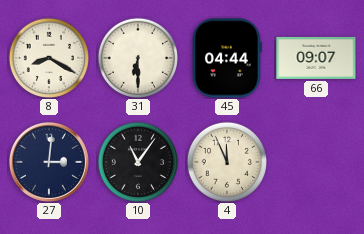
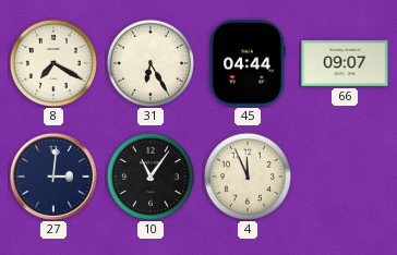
8: 8:20 -> 7:20
31: 6:30 -> 6:25
